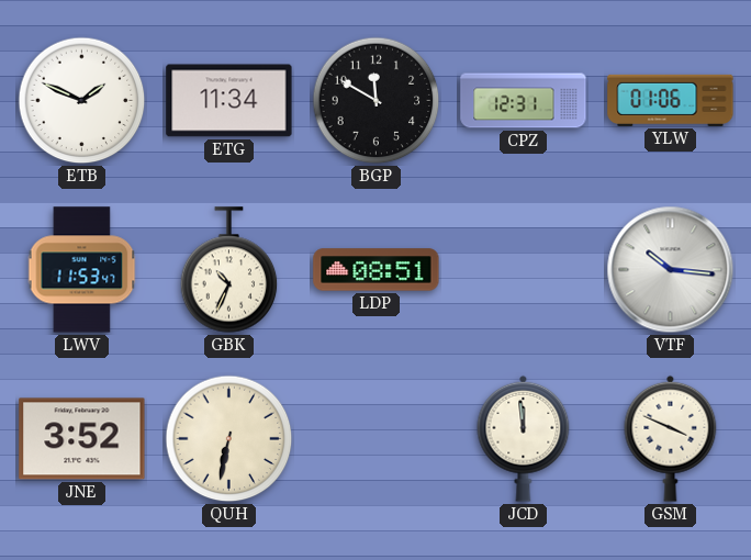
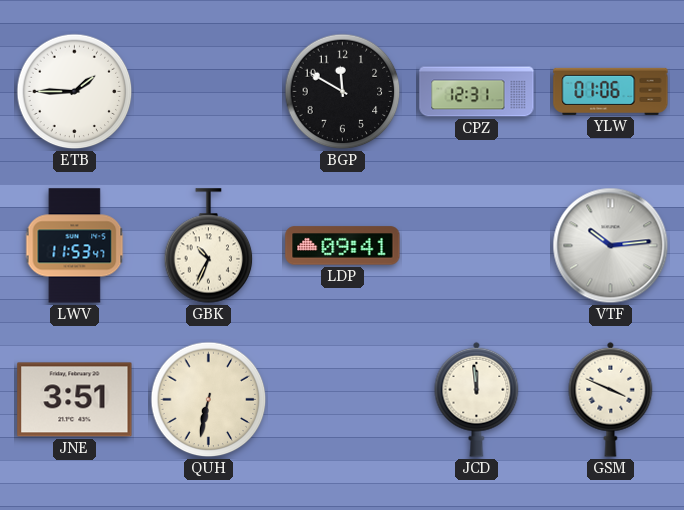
ETB: 1:49 -> 1:45
ETG: 11:34 -> none
LDP: 08:51 -> 09:41
VTF: 10:16 -> 10:14
JNE: 3:52 -> 3:51
